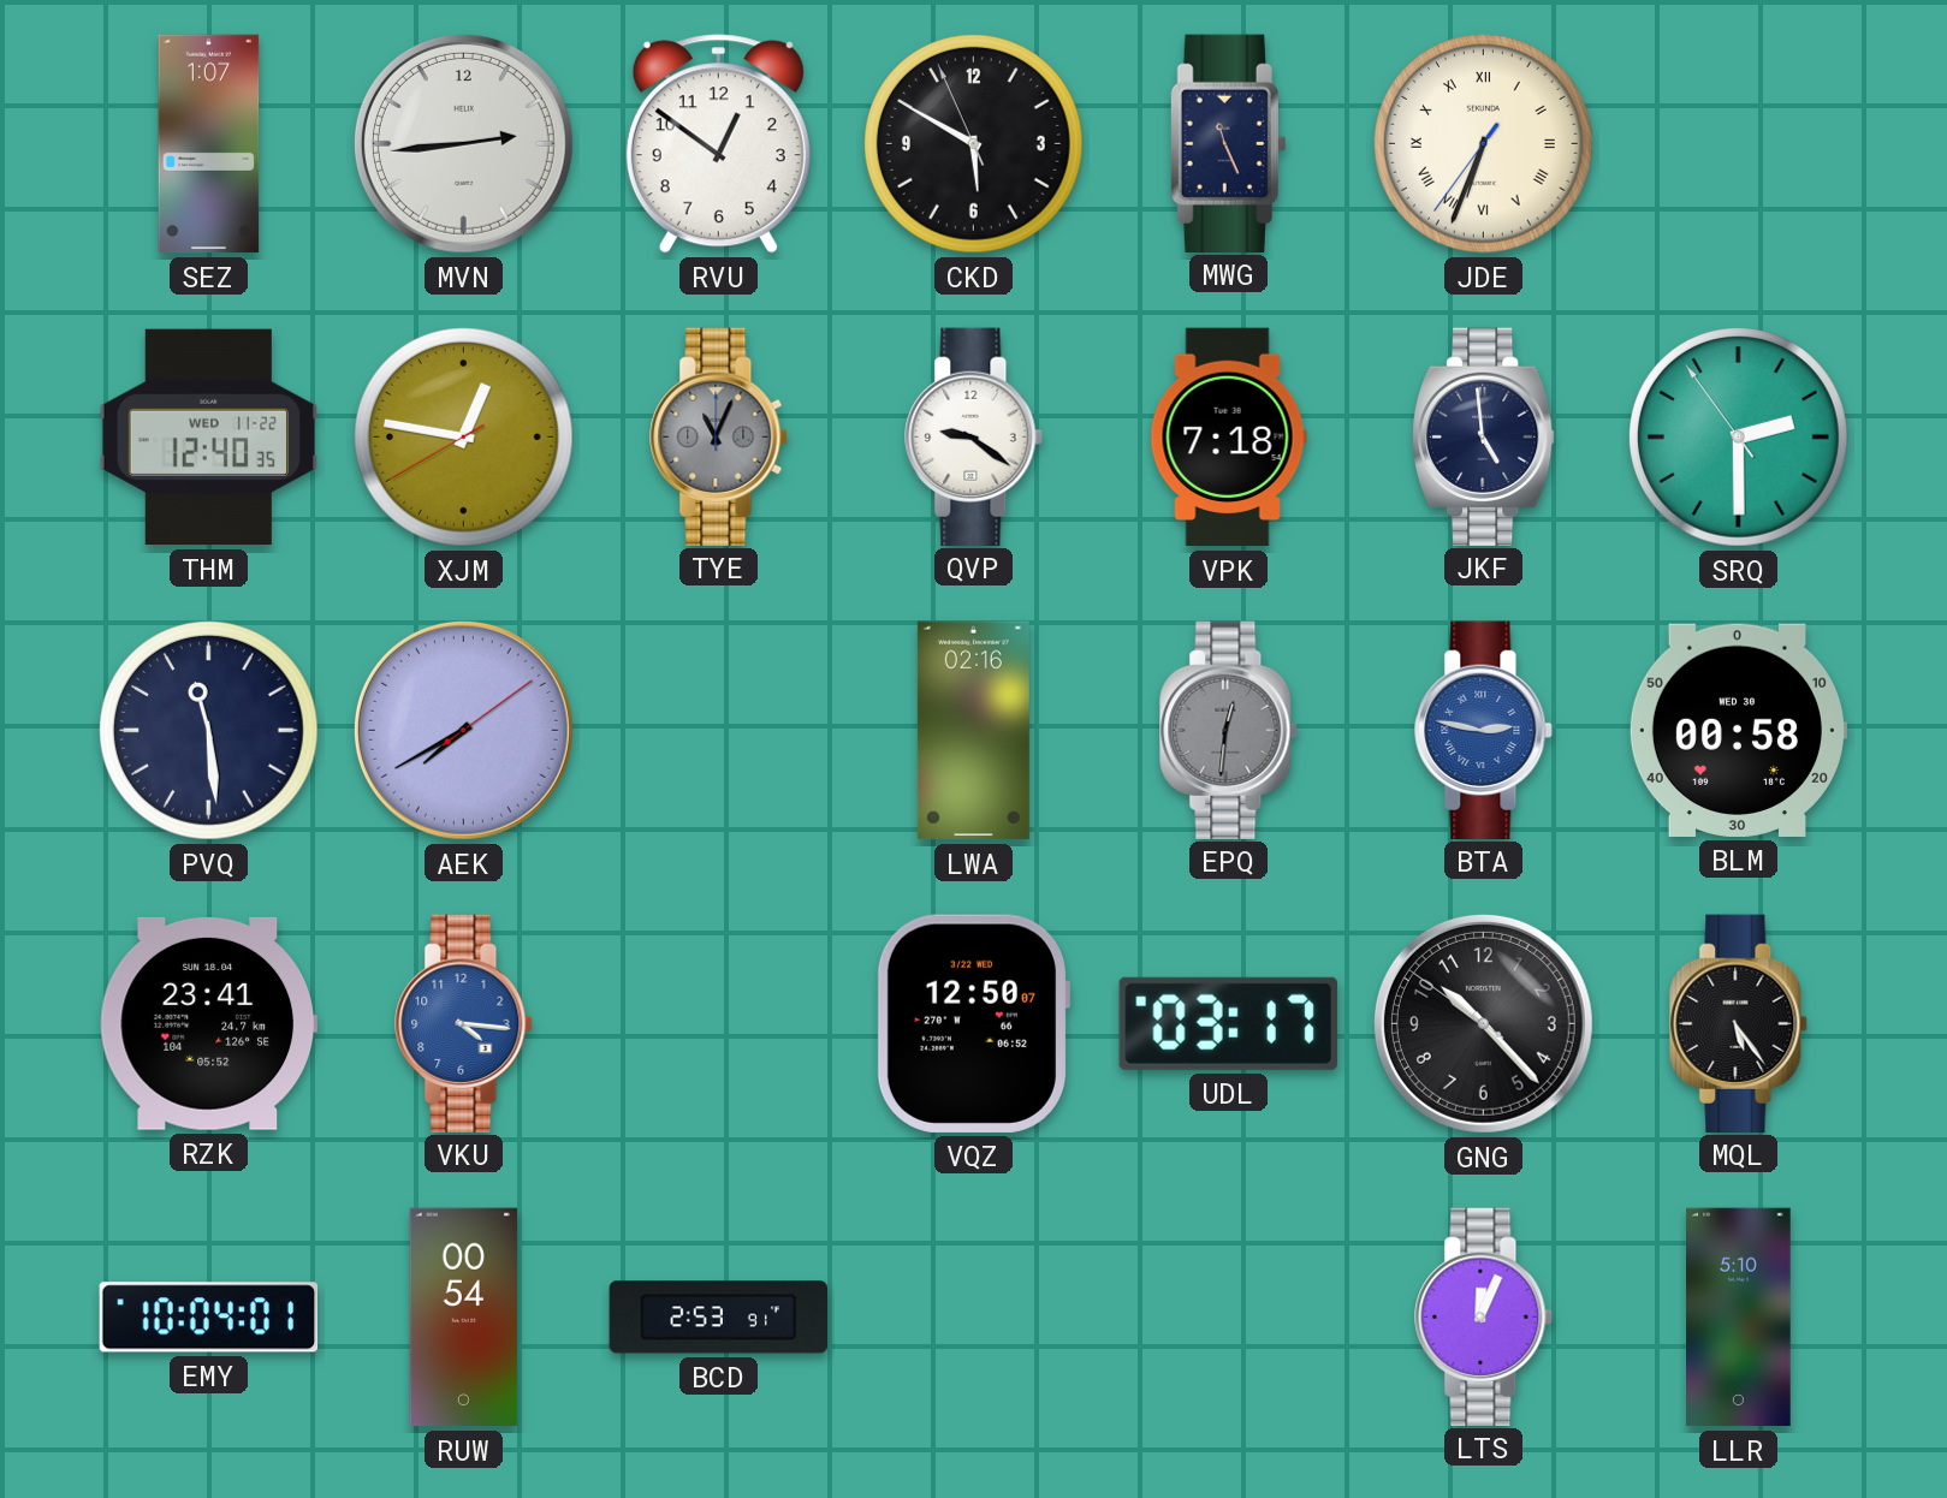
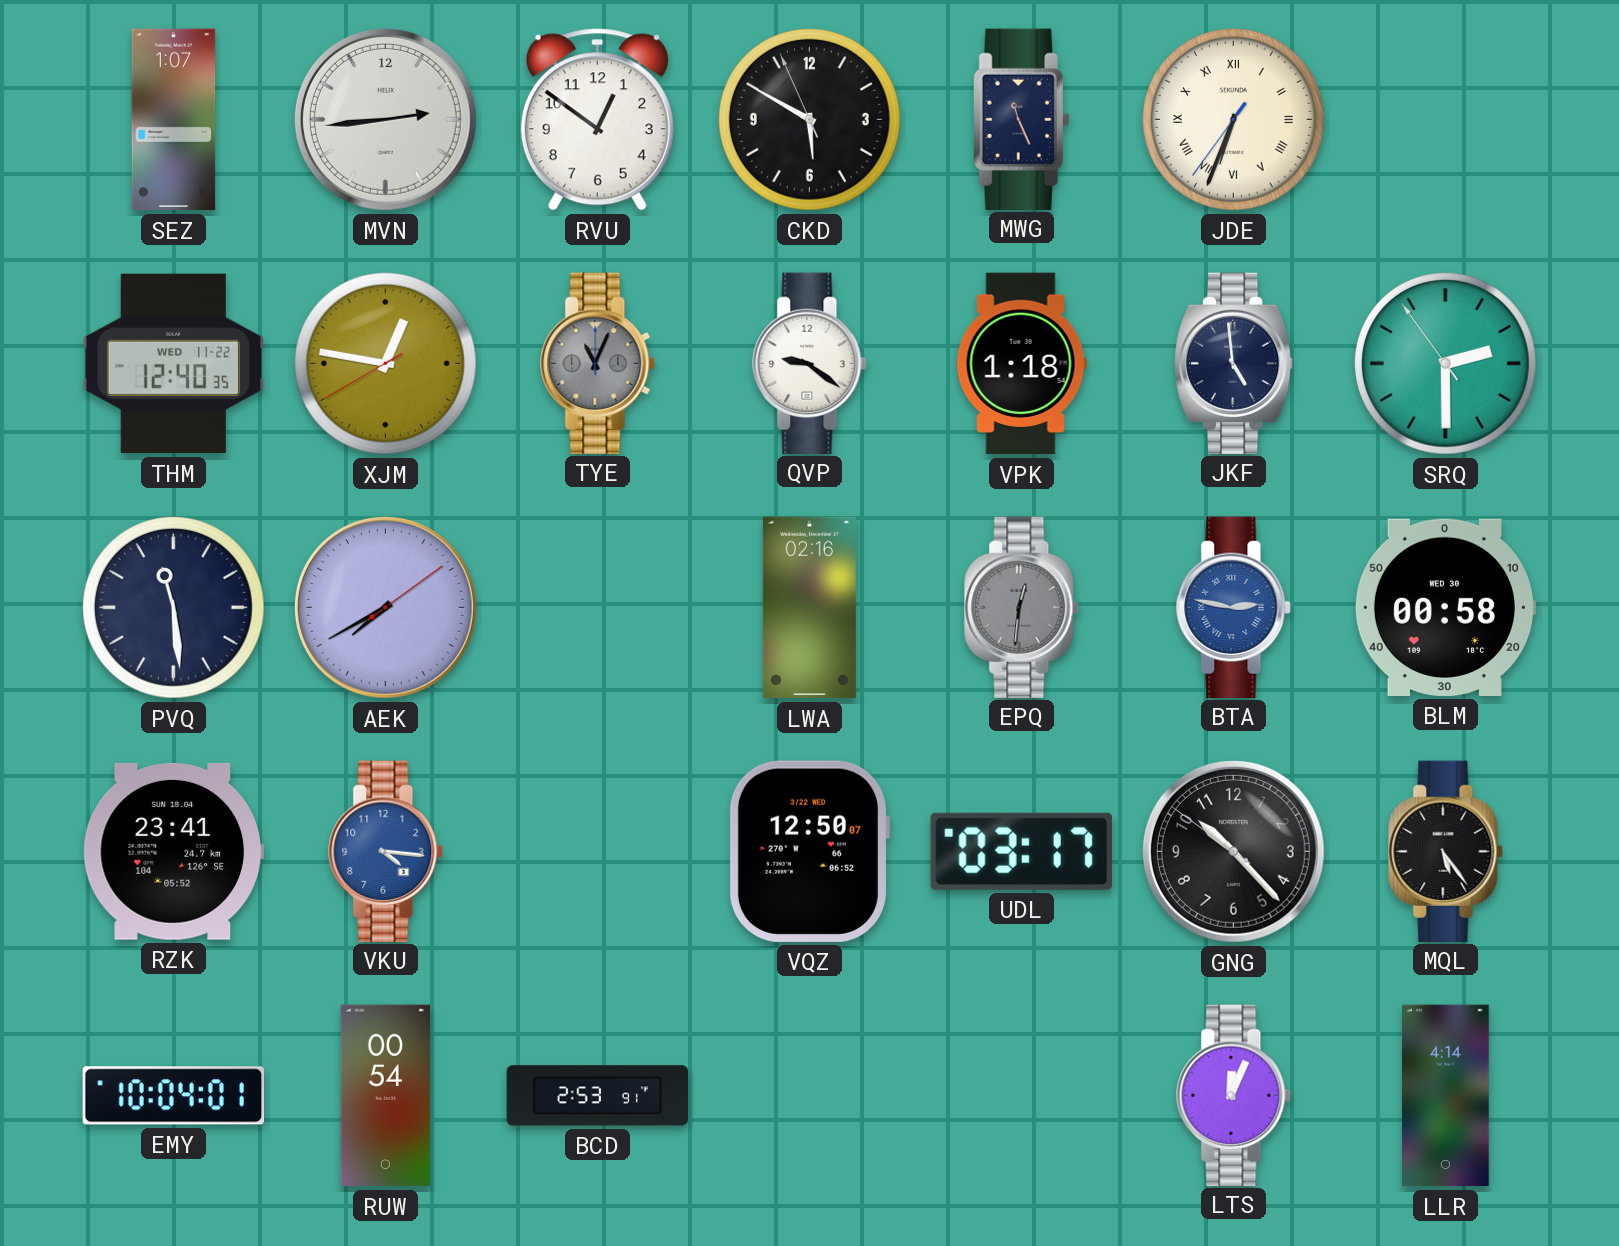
VPK: 7:18 -> 1:18
LLR: 5:10 -> 4:14
